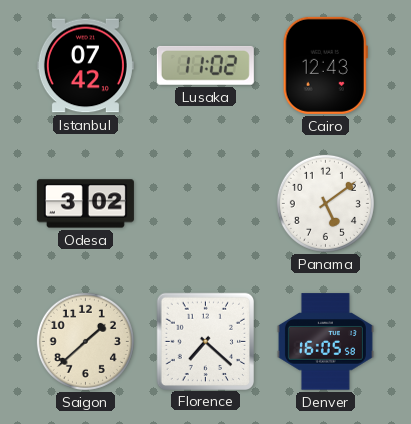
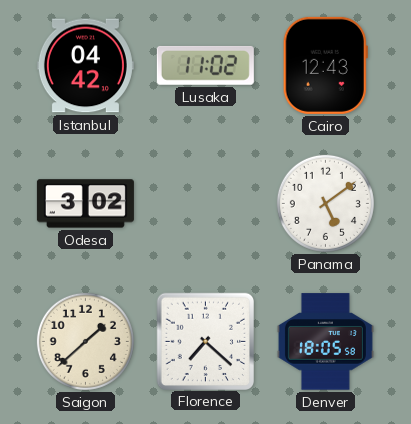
Istanbul: 07:42 -> 04:42
Denver: 16:05 -> 18:05
